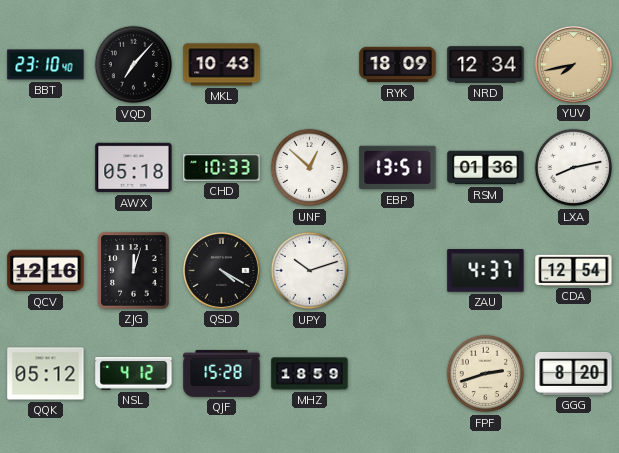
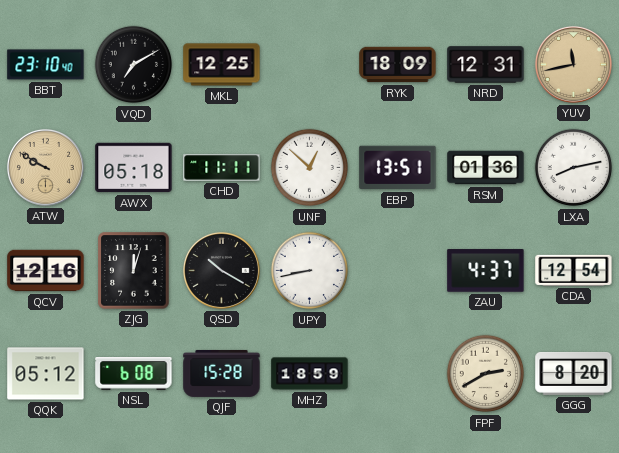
VQD: 7:07 -> 7:10
MKL: 10:43 -> 12:25
NRD: 12:34 -> 12:31
YUV: 7:43 -> 11:43
ATW: none -> 9:50
CHD: 10:33 -> 11:11
QSD: 4:20 -> 10:20
UPY: 10:12 -> 8:43
NSL: 4:12 -> 6:08
FPF: 2:42 -> 2:40
